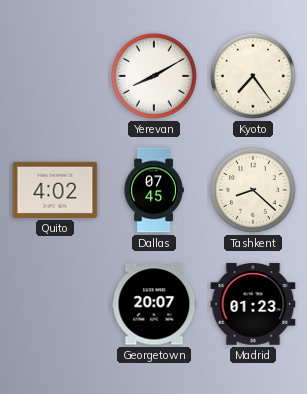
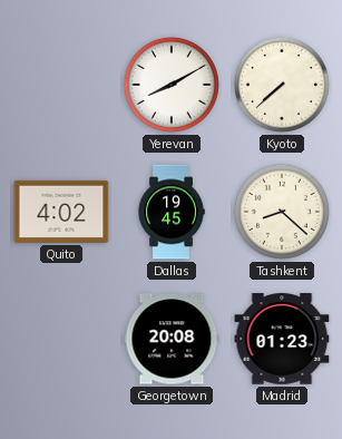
Kyoto: 7:24 -> 7:38
Dallas: 07:45 -> 19:45
Georgetown: 20:07 -> 20:08
